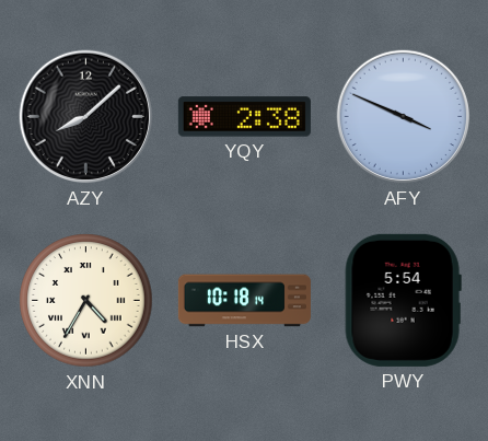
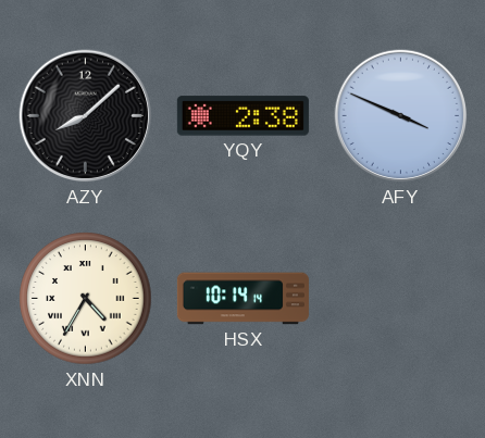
HSX: 10:18 -> 10:14
PWY: 5:54 -> none
